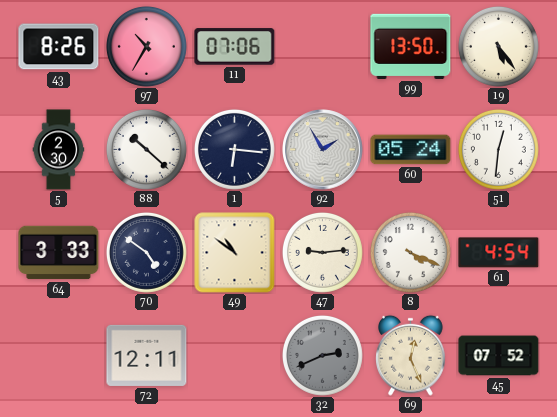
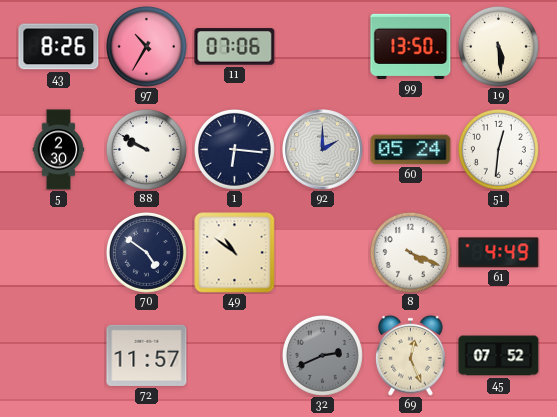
19: 5:24 -> 5:29
88: 10:22 -> 9:50
92: 1:55 -> 2:00
64: 3:33 -> none
47: 9:14 -> none
61: 4:54 -> 4:49
72: 12:11 -> 11:57
